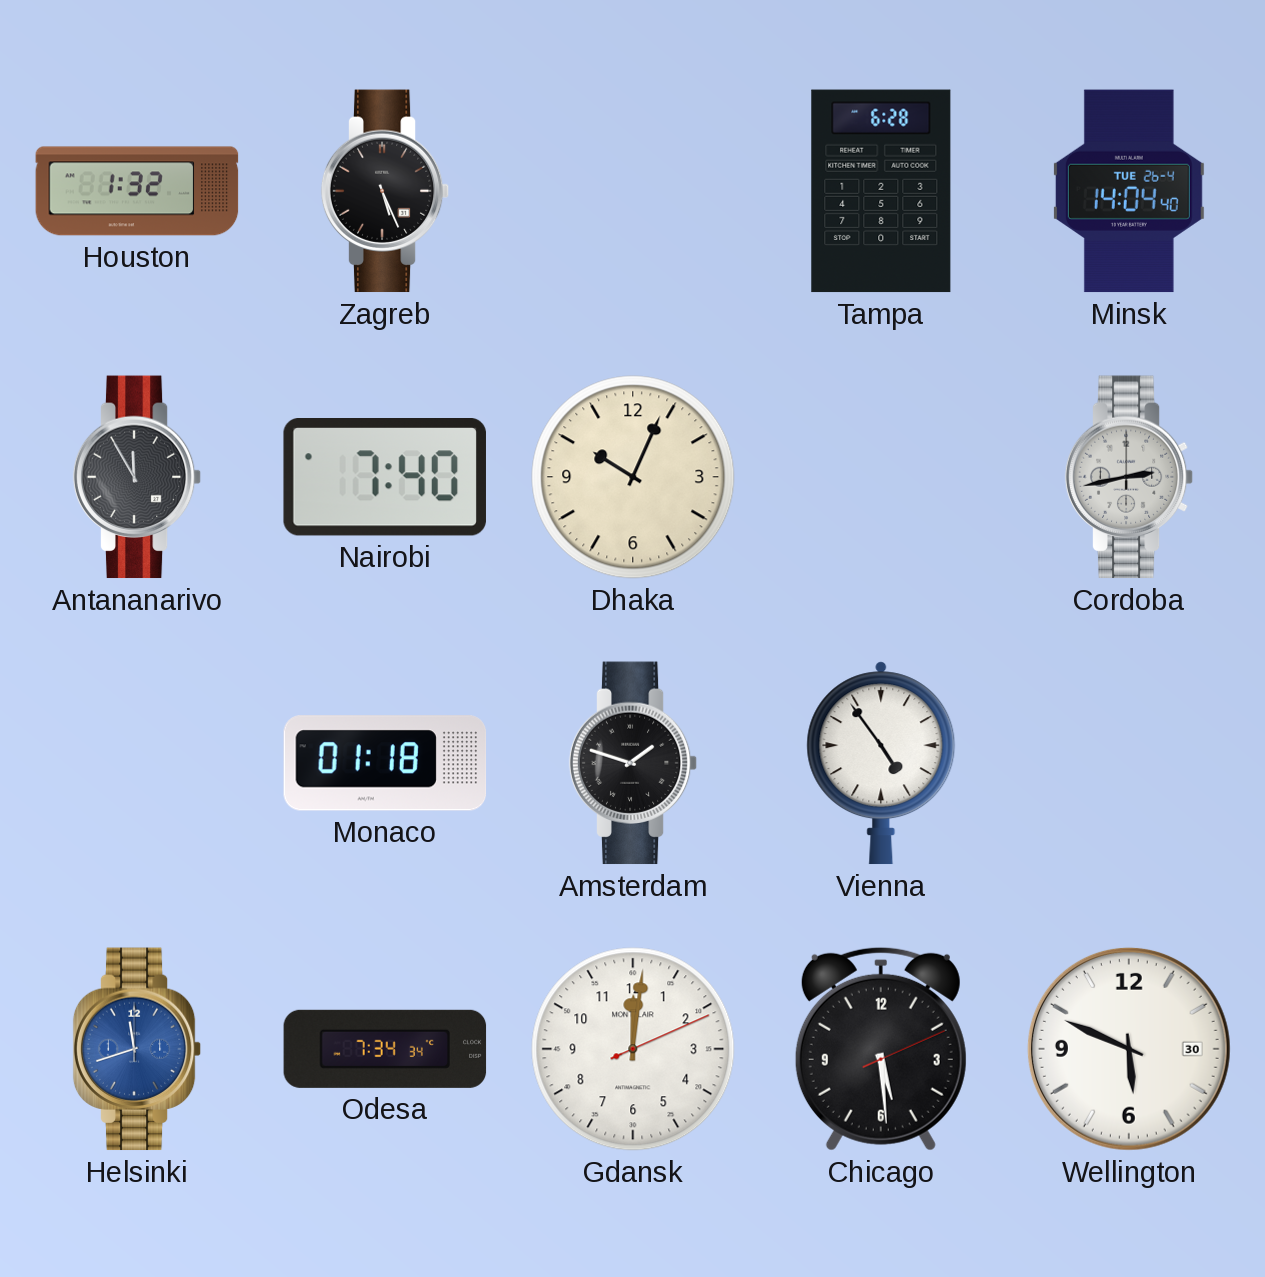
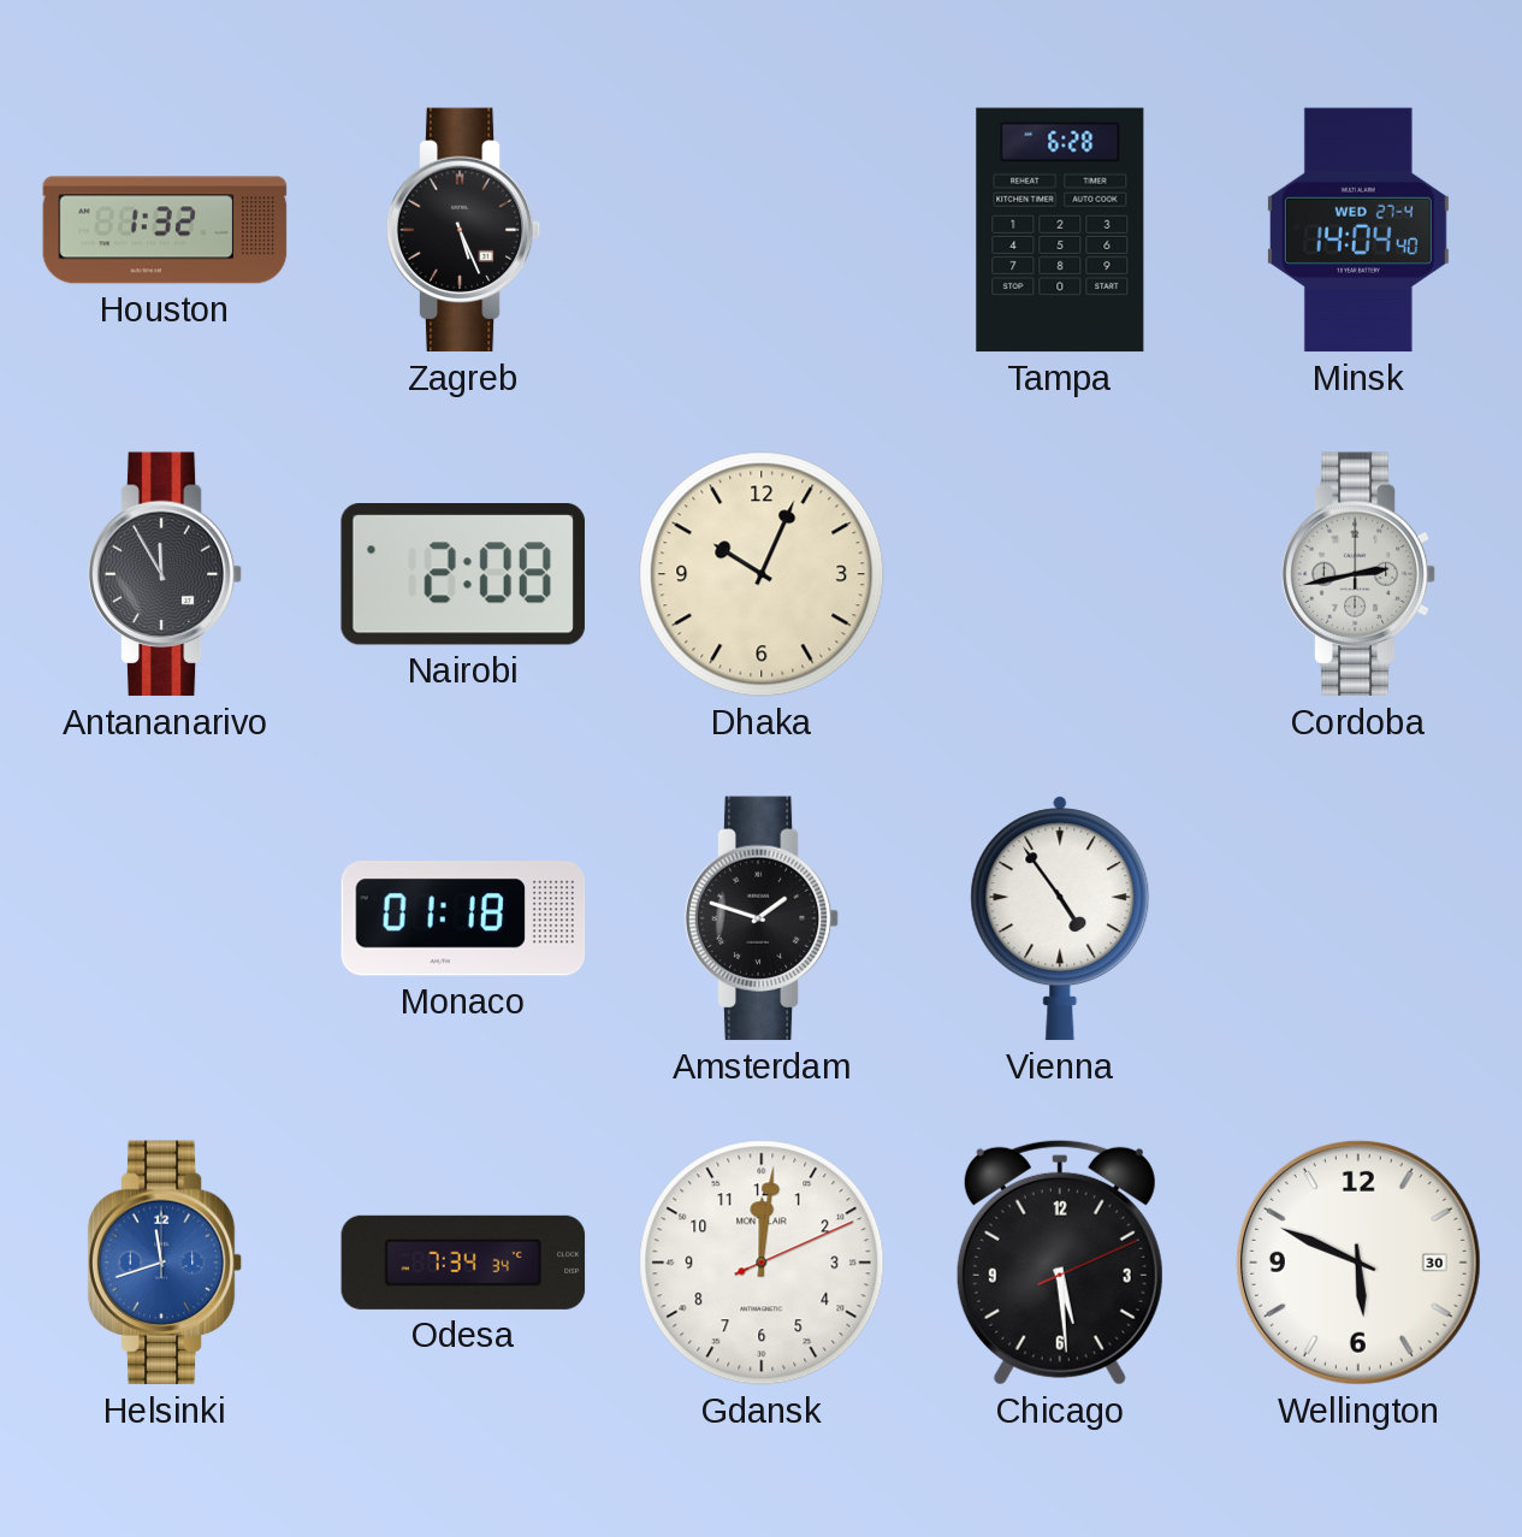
Minsk date: TUE 26-4 -> WED 27-4
Nairobi: 7:40 -> 2:08
